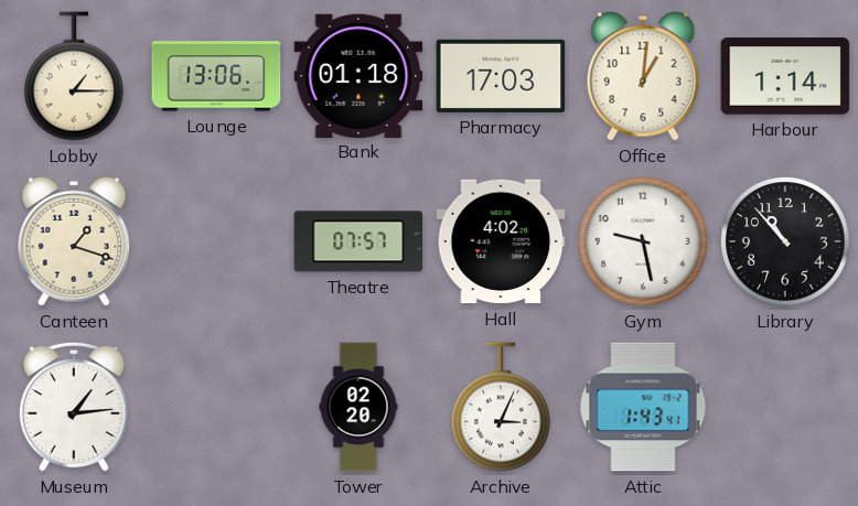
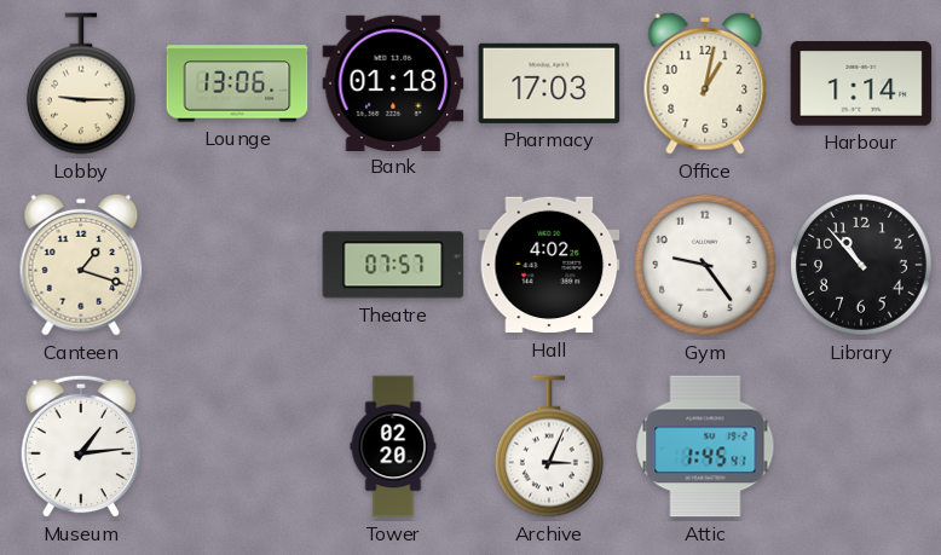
Lobby: 1:15 -> 9:15
Office: 1:01 -> 1:02
Gym: 9:28 -> 9:24
Attic: 1:43 -> 1:45
